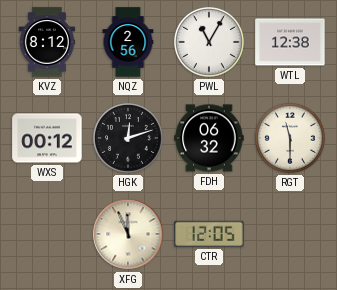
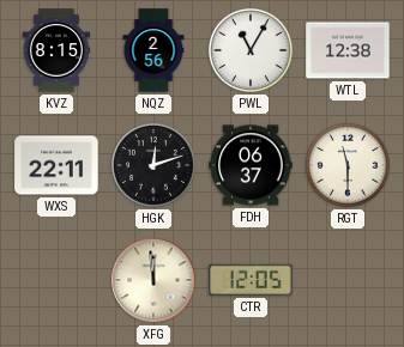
KVZ: 8:12 -> 8:15
WXS: 00:12 -> 22:11
FDH: 06:32 -> 06:37
XFG: 11:56 -> 11:59
